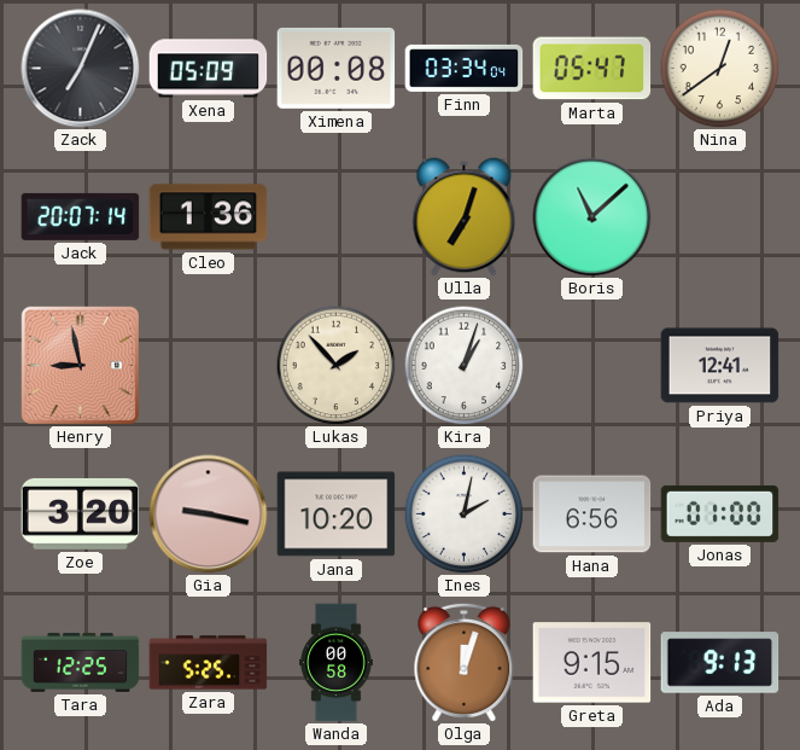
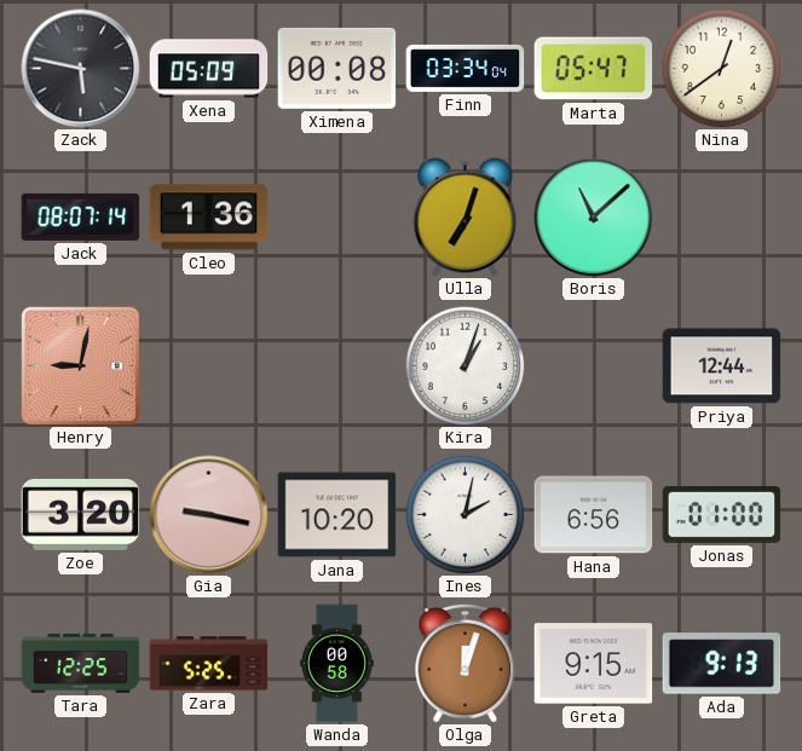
Zack: 7:04 -> 5:47
Jack: 20:07 -> 08:07
Henry: 8:58 -> 9:02
Lukas: 1:53 -> none
Priya: 12:41 -> 12:44
